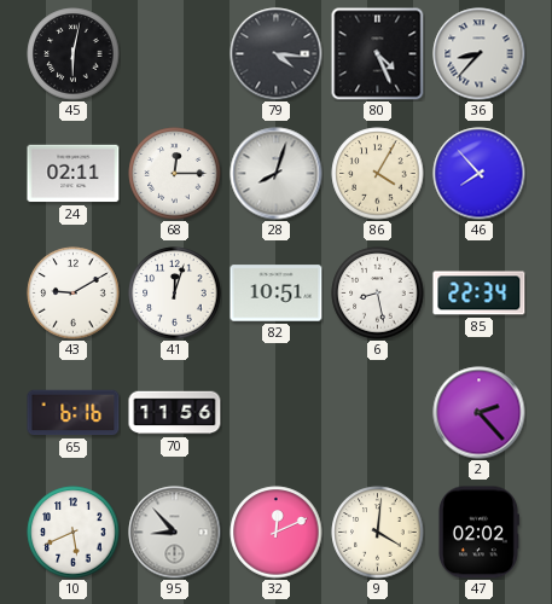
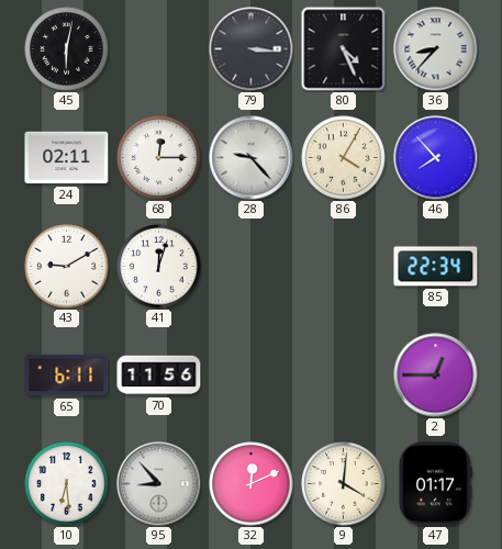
79: 4:16 -> 3:16
28: 8:03 -> 9:23
82: 10:51 -> none
6: 8:28 -> none
65: 6:16 -> 6:11
2: 2:23 -> 12:45
10: 5:41 -> 6:29
47: 02:02 -> 01:17
